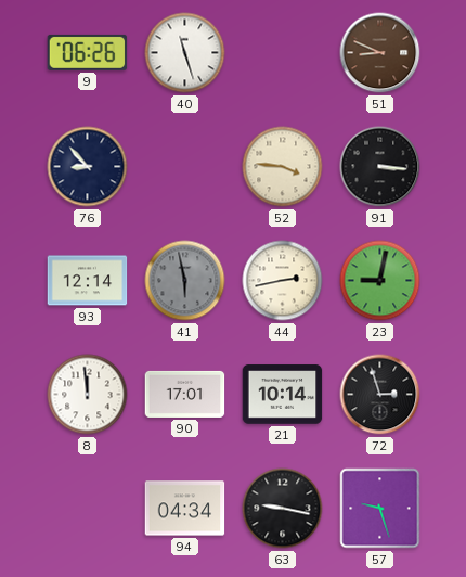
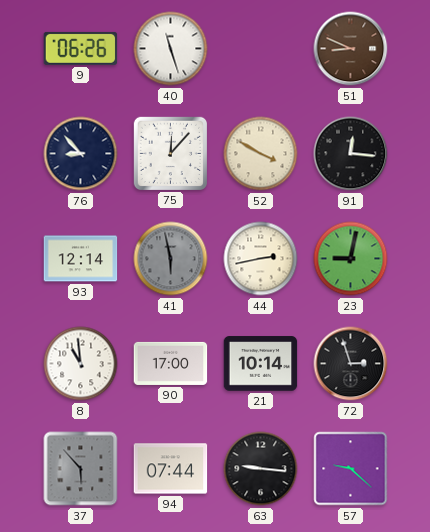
75: none -> 12:07
52: 3:46 -> 3:50
91: 3:16 -> 12:16
8: 11:59 -> 10:59
90: 17:01 -> 17:00
37: none -> 5:53
94: 04:34 -> 07:44
63: 9:17 -> 9:16
57: 9:27 -> 9:22
